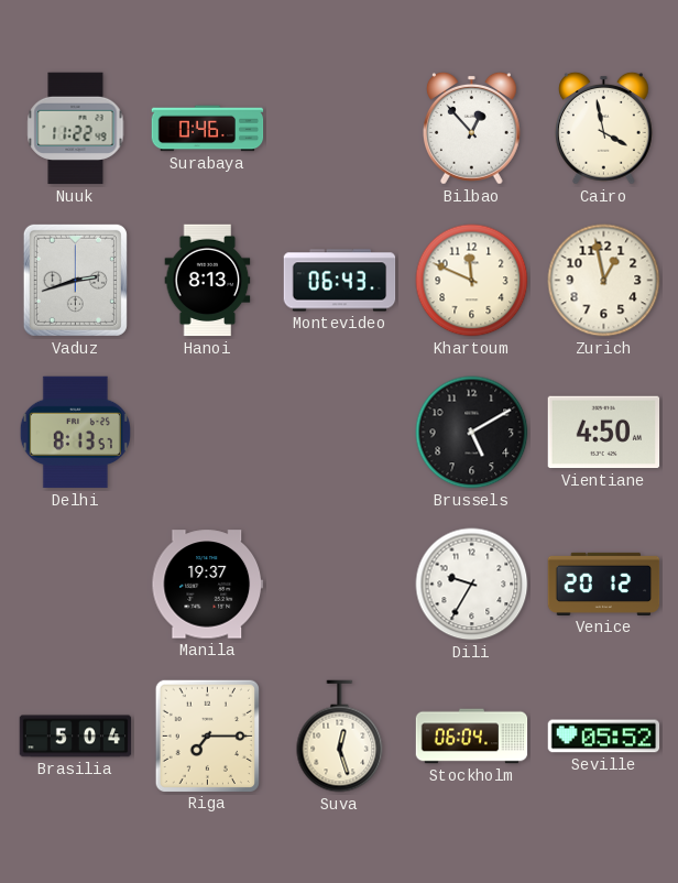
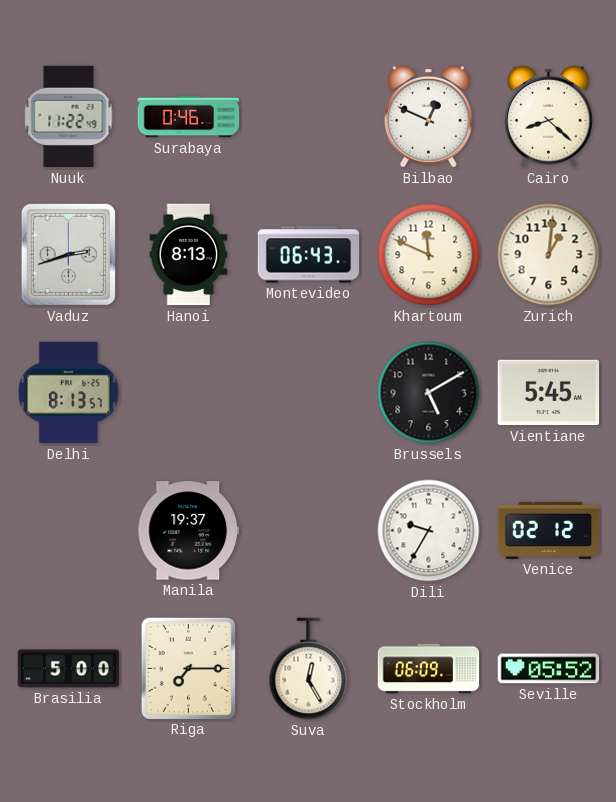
Bilbao: 12:53 -> 12:49
Cairo: 3:58 -> 8:22
Zurich: 12:58 -> 1:01
Vientiane: 4:50 -> 5:45
Venice: 20:12 -> 02:12
Brasilia: 5:04 -> 5:00
Suva: 12:27 -> 12:25
Stockholm: 06:04 -> 06:09
